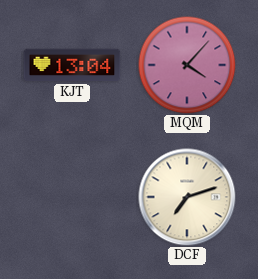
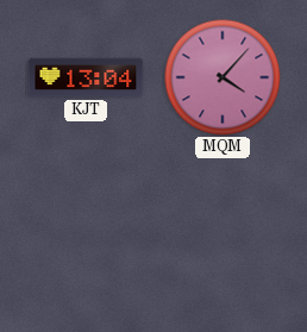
DCF: 7:12 -> none
